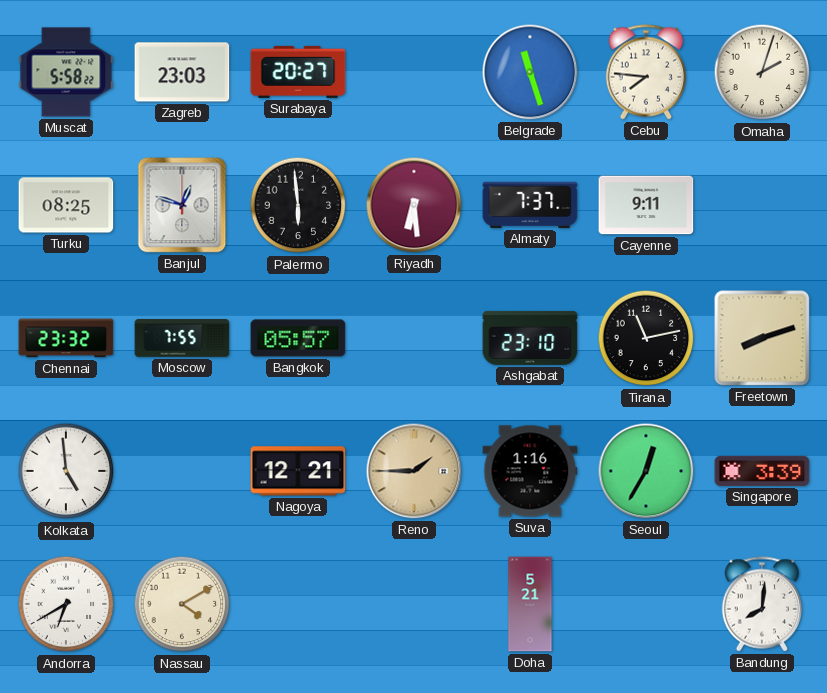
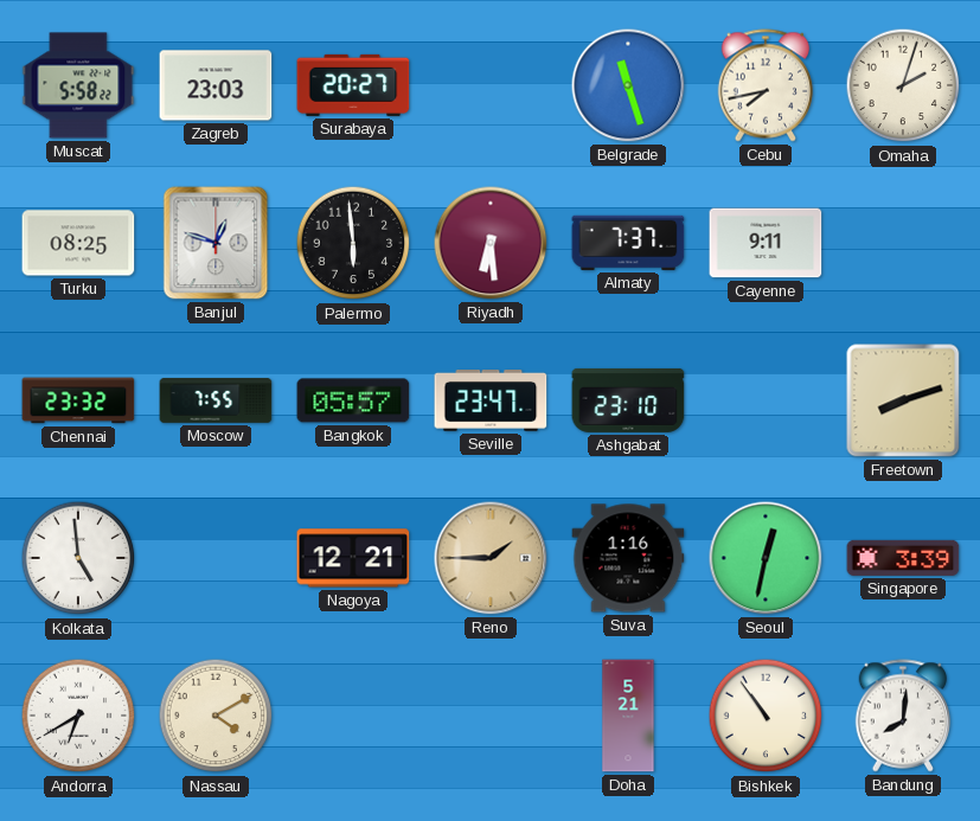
Cebu: 7:46 -> 7:43
Seville: none -> 23:47
Tirana: 11:13 -> none
Seoul: 12:35 -> 12:32
Bishkek: none -> 10:54
